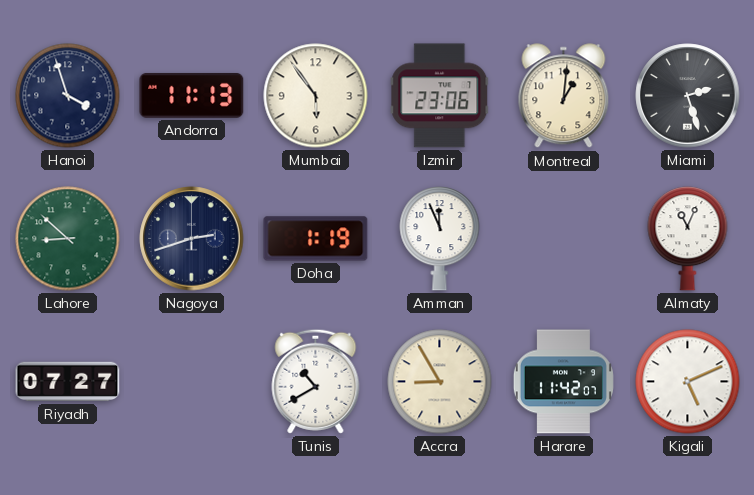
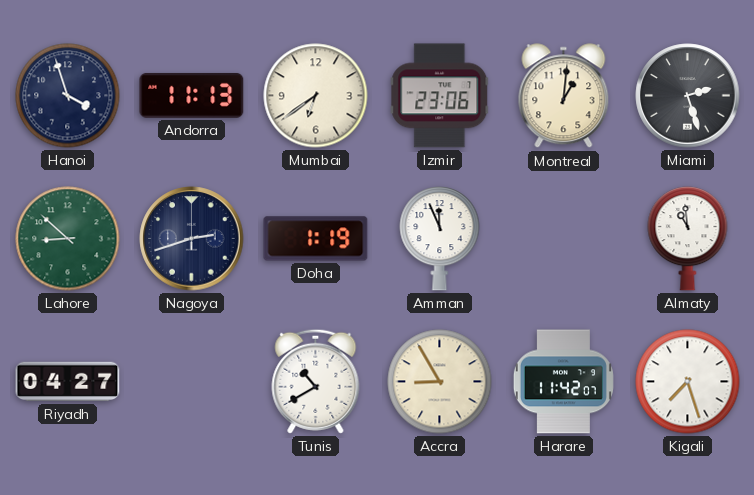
Mumbai: 5:54 -> 6:39
Almaty: 11:04 -> 10:59
Riyadh: 07:27 -> 04:27
Kigali: 5:11 -> 7:27
